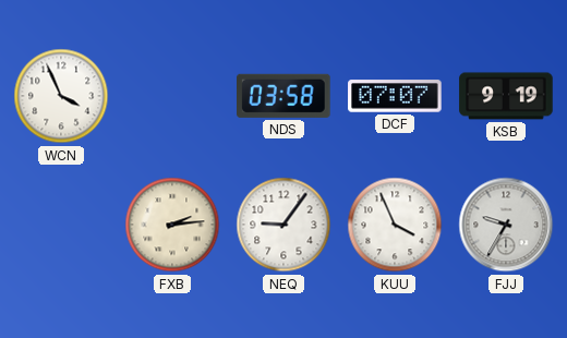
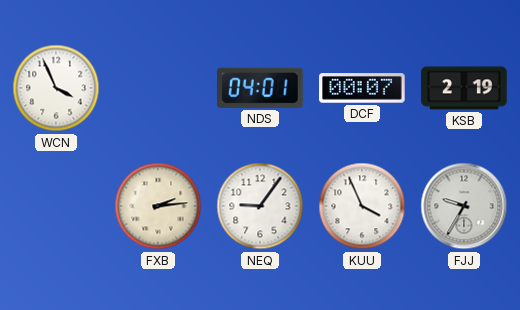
NDS: 03:58 -> 04:01
DCF: 07:07 -> 00:07
KSB: 9:19 -> 2:19
